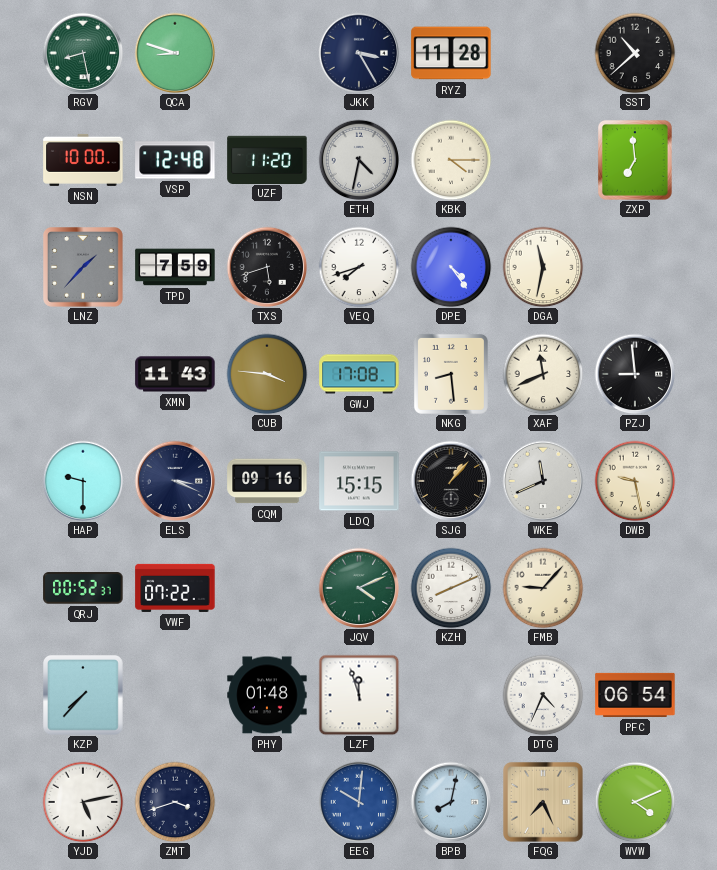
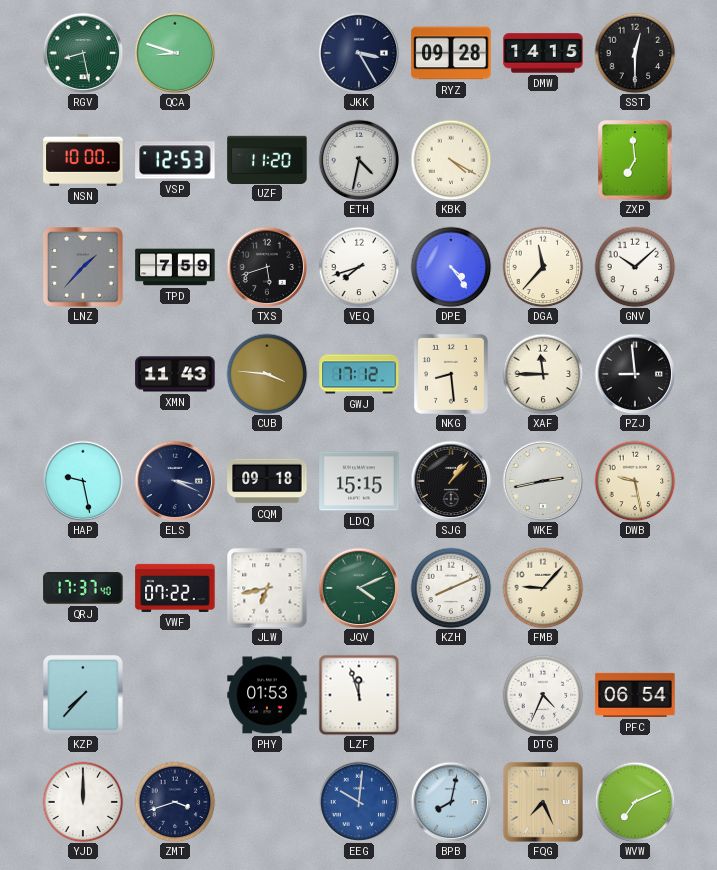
RYZ: 11:28 -> 09:28
DMW: none -> 14:15
SST: 10:38 -> 12:30
VSP: 12:48 -> 12:53
KBK: 4:15 -> 4:20
DGA: 11:32 -> 11:37
GNV: none -> 10:08
GWJ: 17:08 -> 17:12
XAF: 11:41 -> 11:45
HAP: 9:30 -> 9:28
CQM: 09:16 -> 09:18
WKE: 11:41 -> 2:43
QRJ: 00:52 -> 17:37
JLW: none -> 6:43
PHY: 01:48 -> 01:53
YJD: 5:13 -> 12:00
WVW: 4:11 -> 7:11
